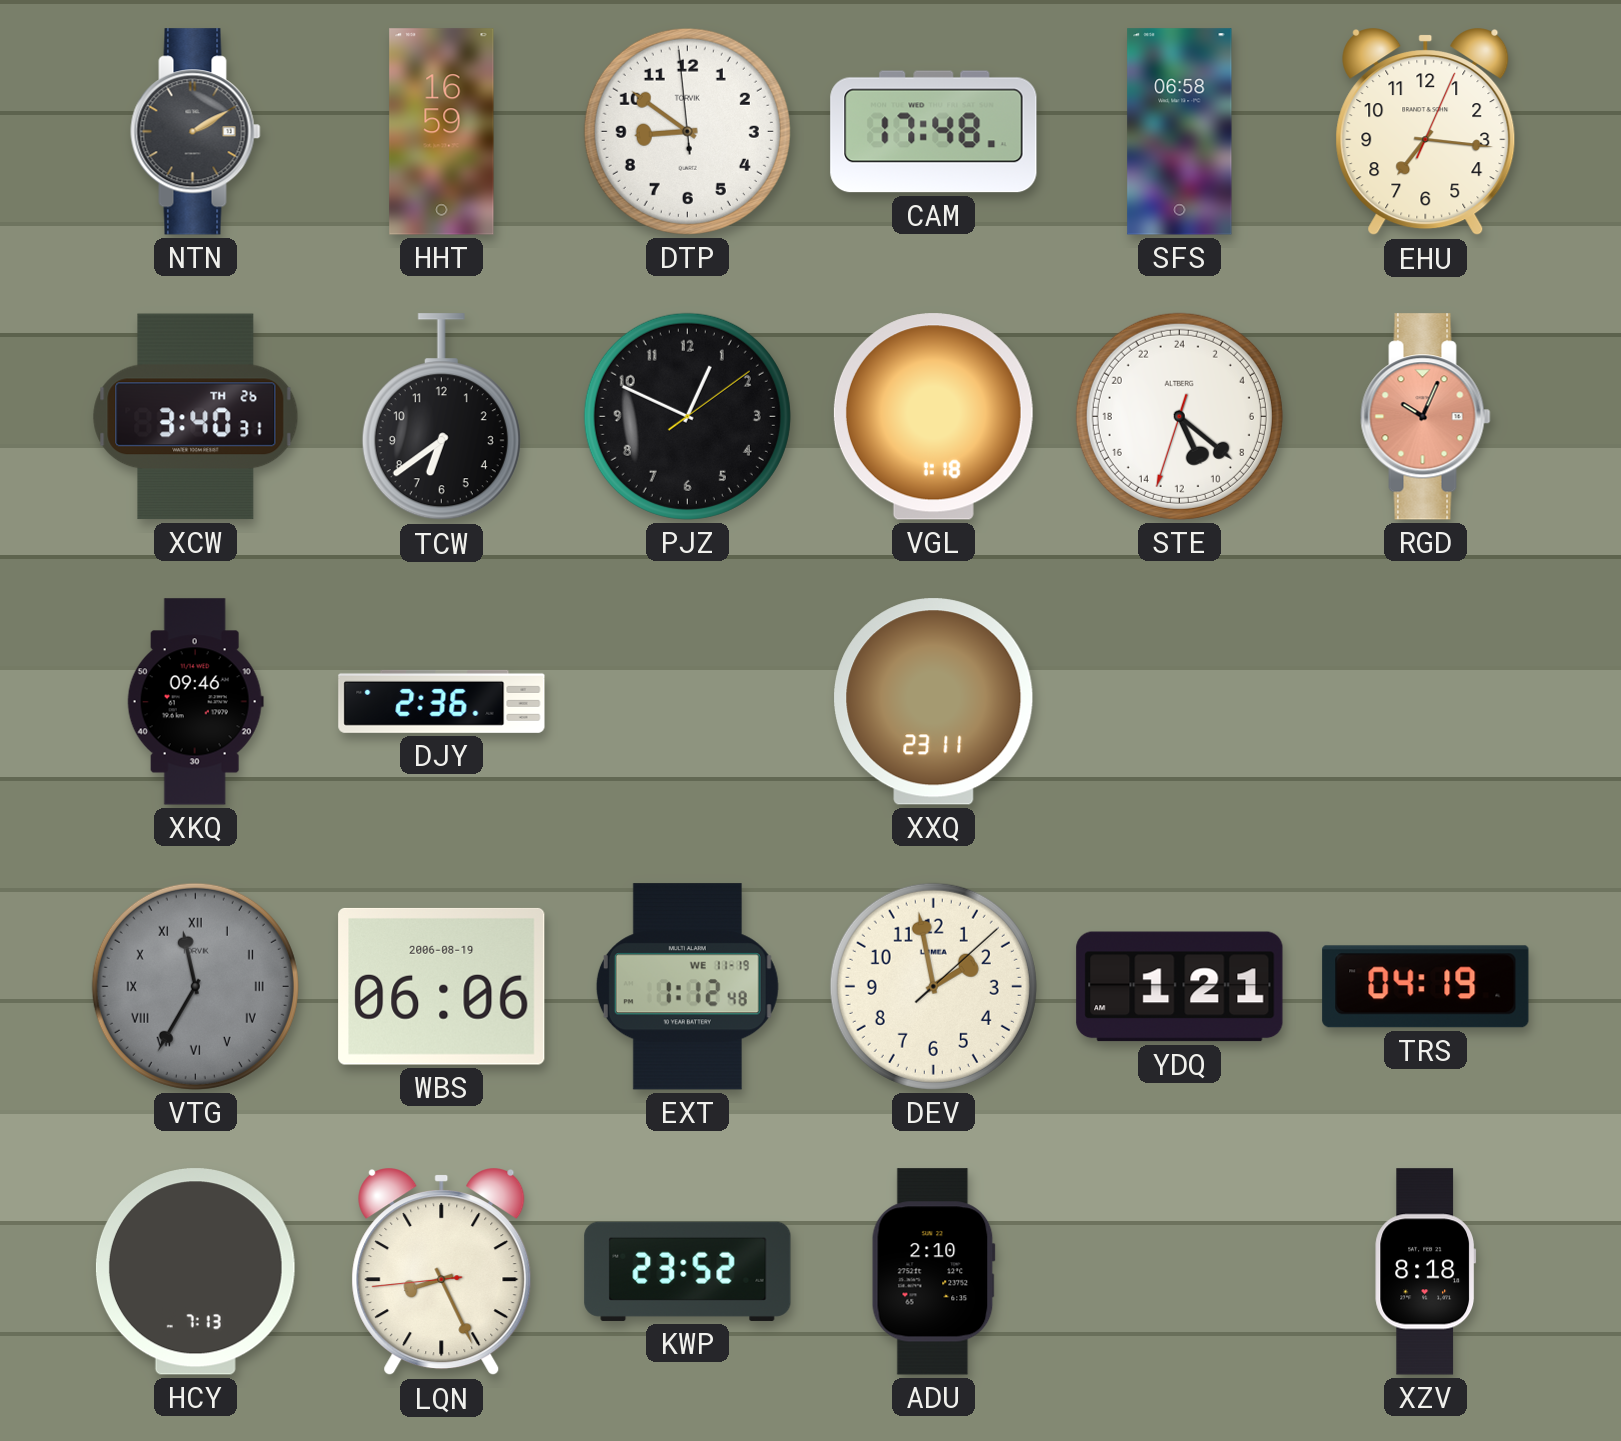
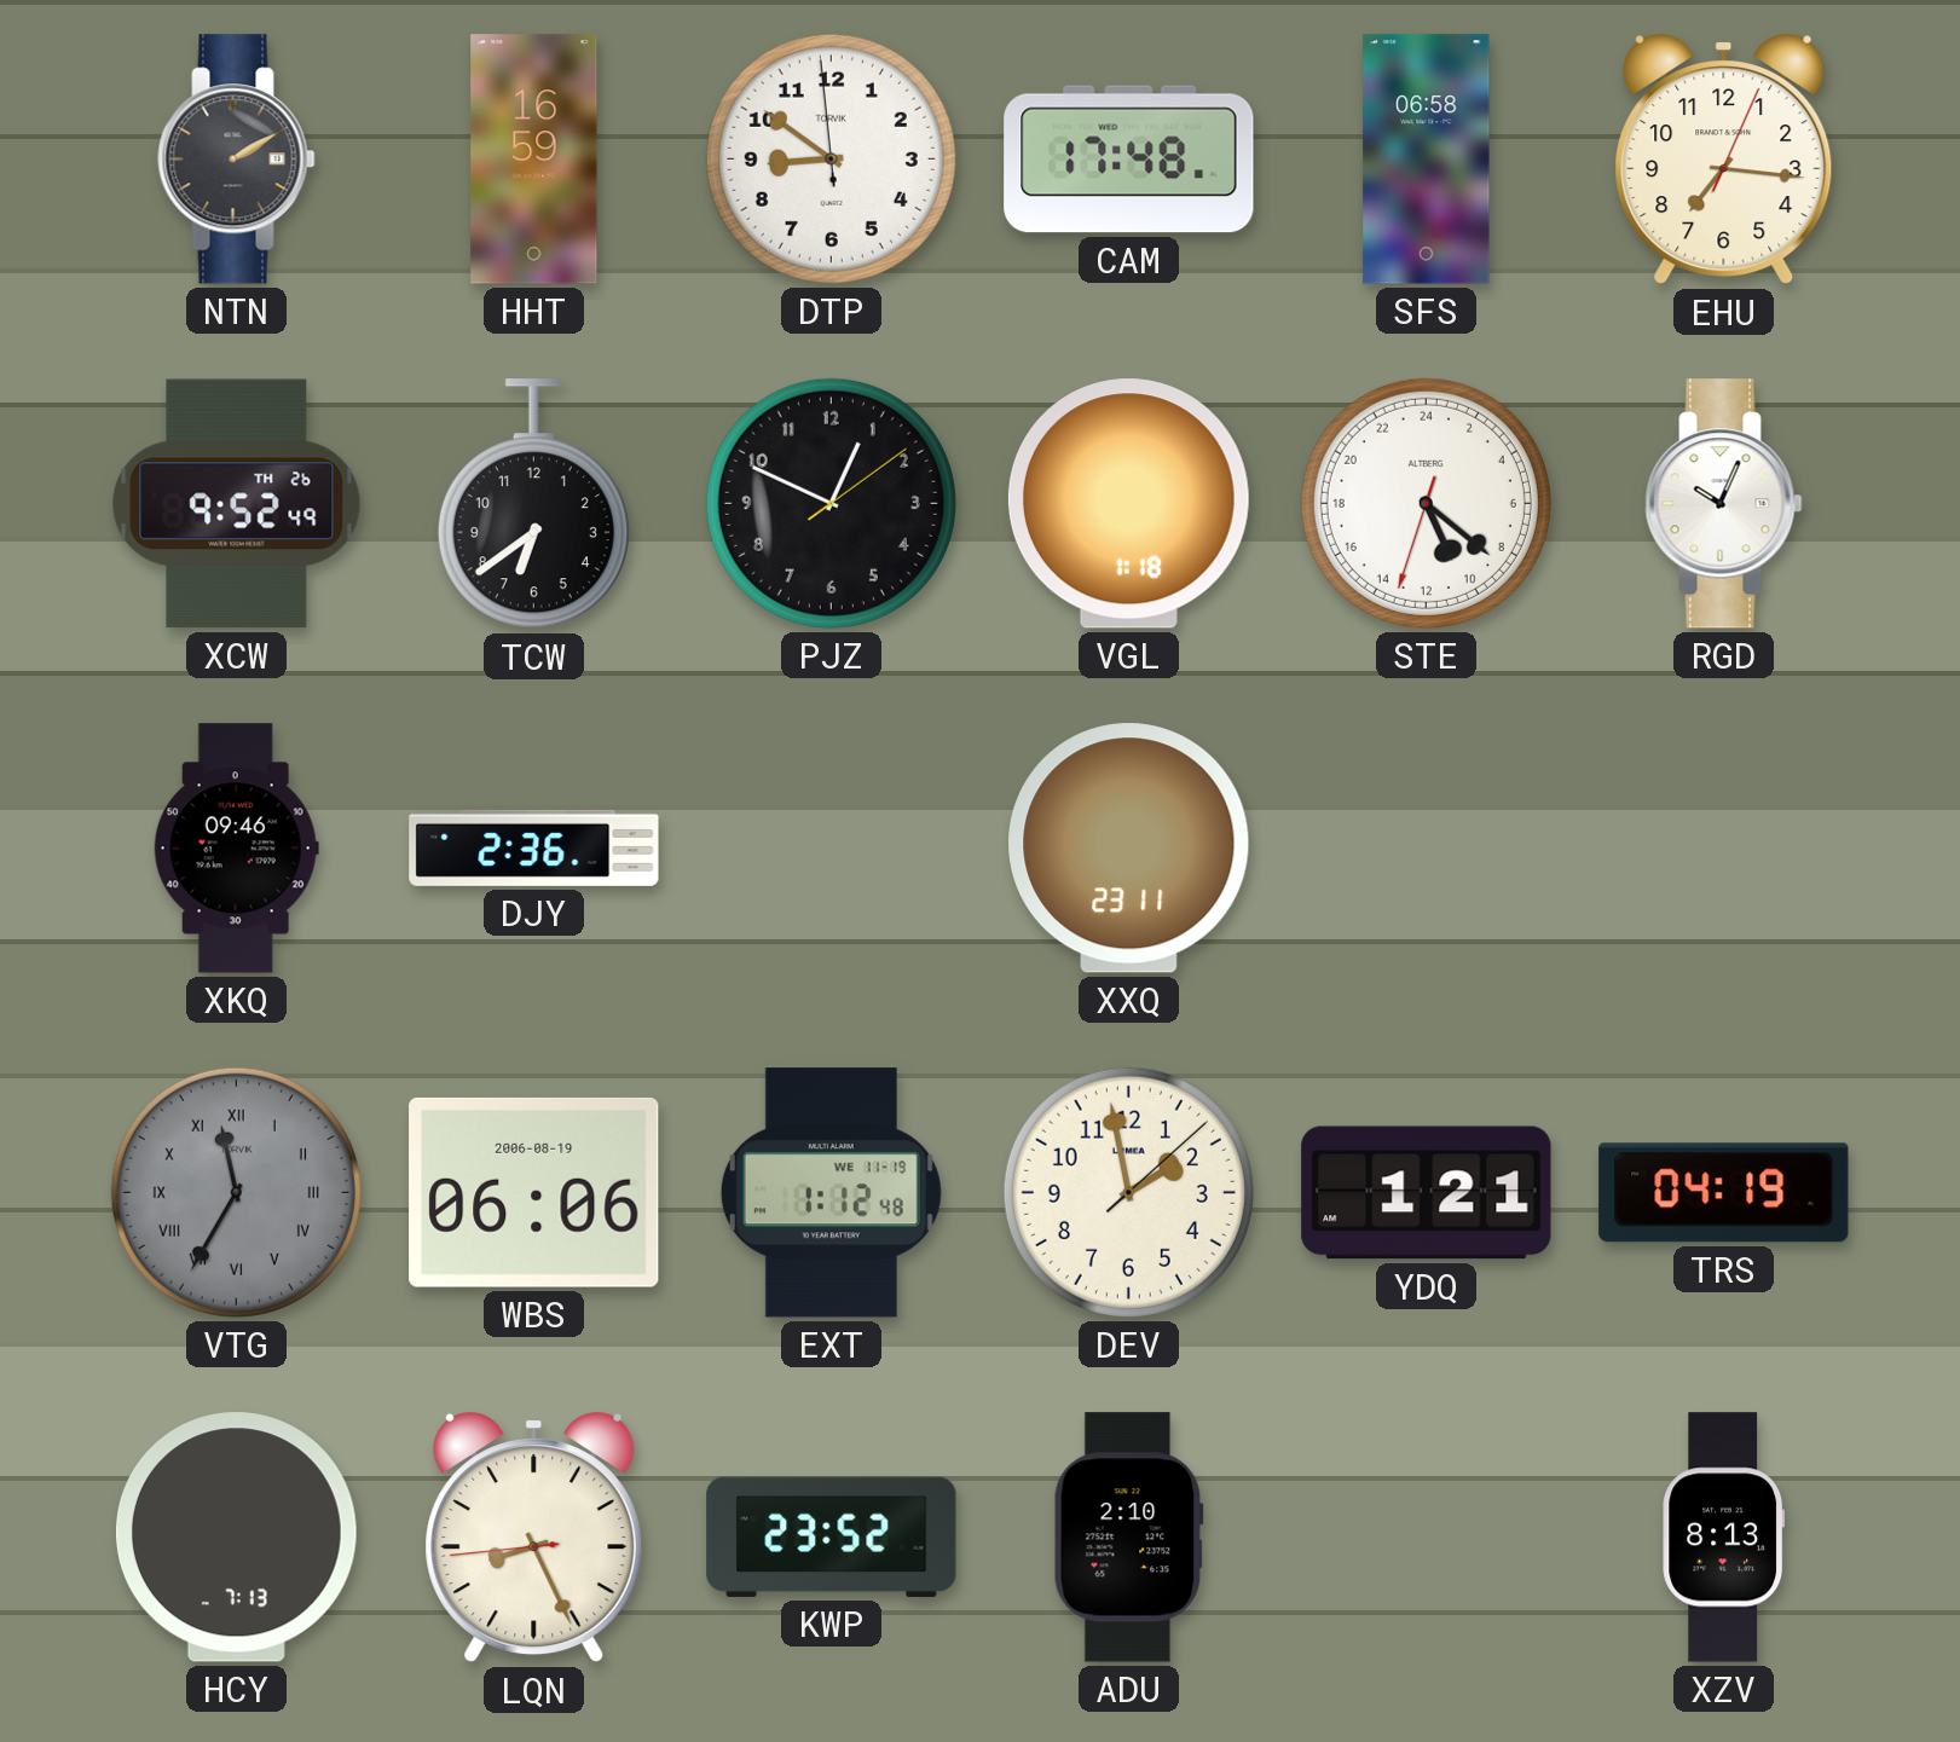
XCW: 3:40 -> 9:52
RGD dial: salmon -> white
XZV: 8:18 -> 8:13
